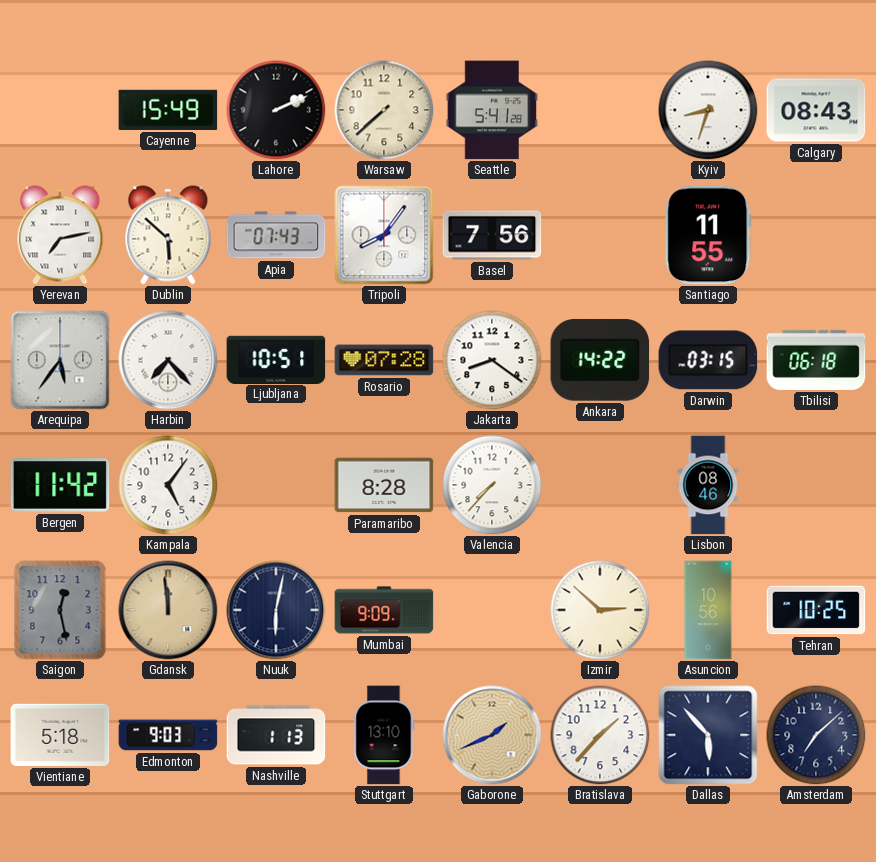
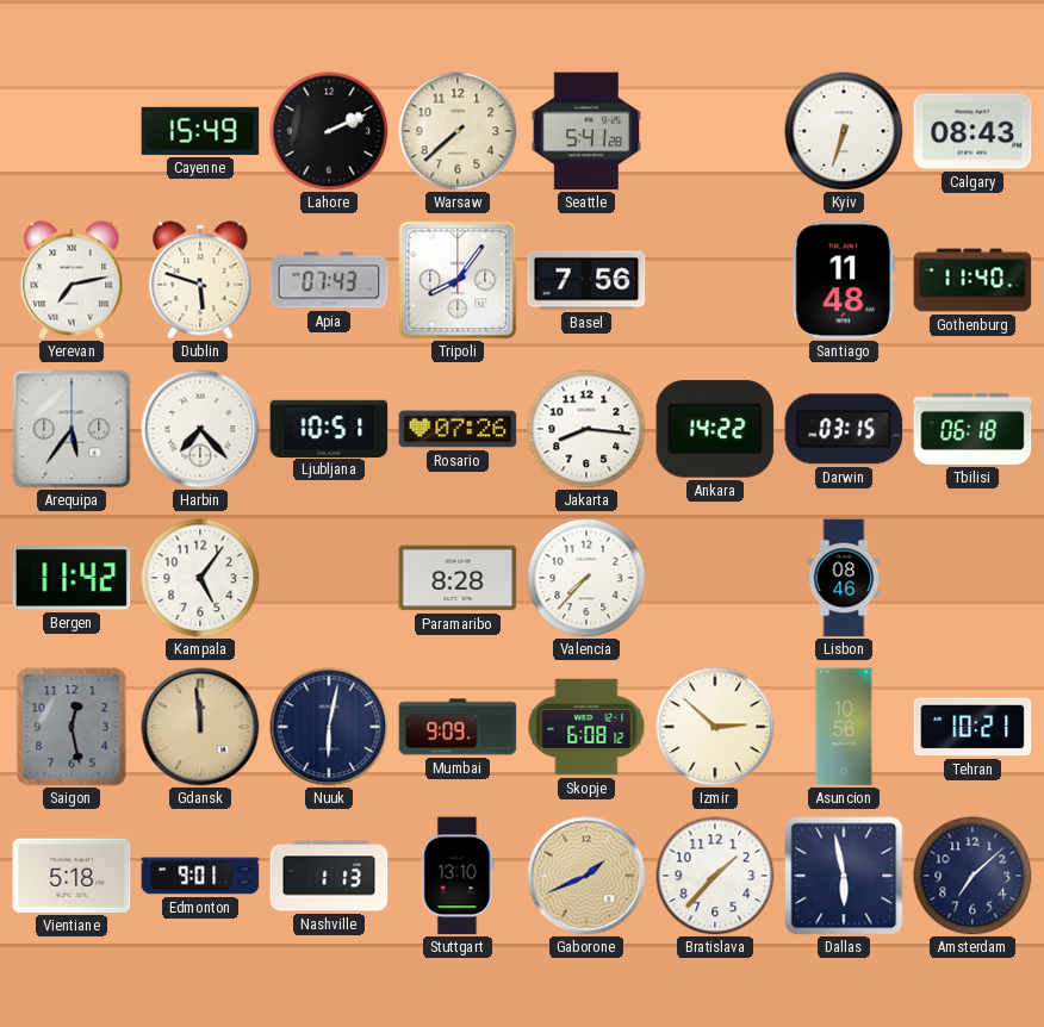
Kyiv: 8:33 -> 6:33
Dublin: 5:52 -> 5:48
Santiago: 11:55 -> 11:48
Gothenburg: none -> 11:40
Rosario: 07:28 -> 07:26
Jakarta: 8:21 -> 8:16
Skopje: none -> 6:08
Tehran: 10:25 -> 10:21
Edmonton: 9:03 -> 9:01
Dallas: 5:53 -> 5:58
